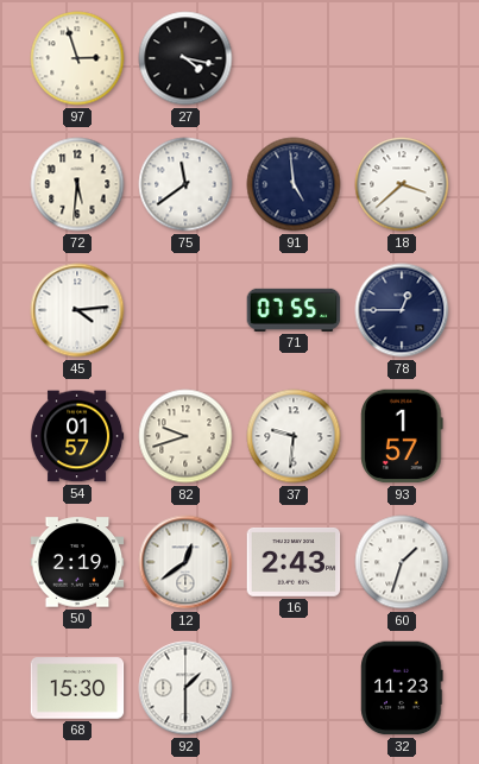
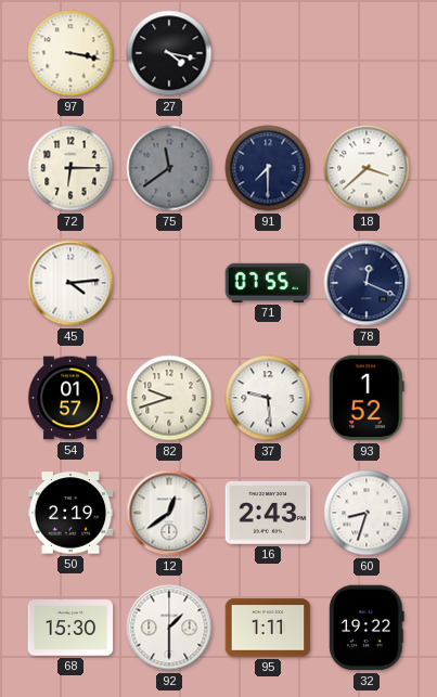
97: 2:57 -> 3:17
72: 5:31 -> 6:15
75 dial: white -> grey
91: 4:59 -> 7:30
78: 12:45 -> 12:19
37: 9:31 -> 9:29
93: 1:57 -> 1:52
60: 1:33 -> 8:33
95: none -> 1:11
32: 11:23 -> 19:22
